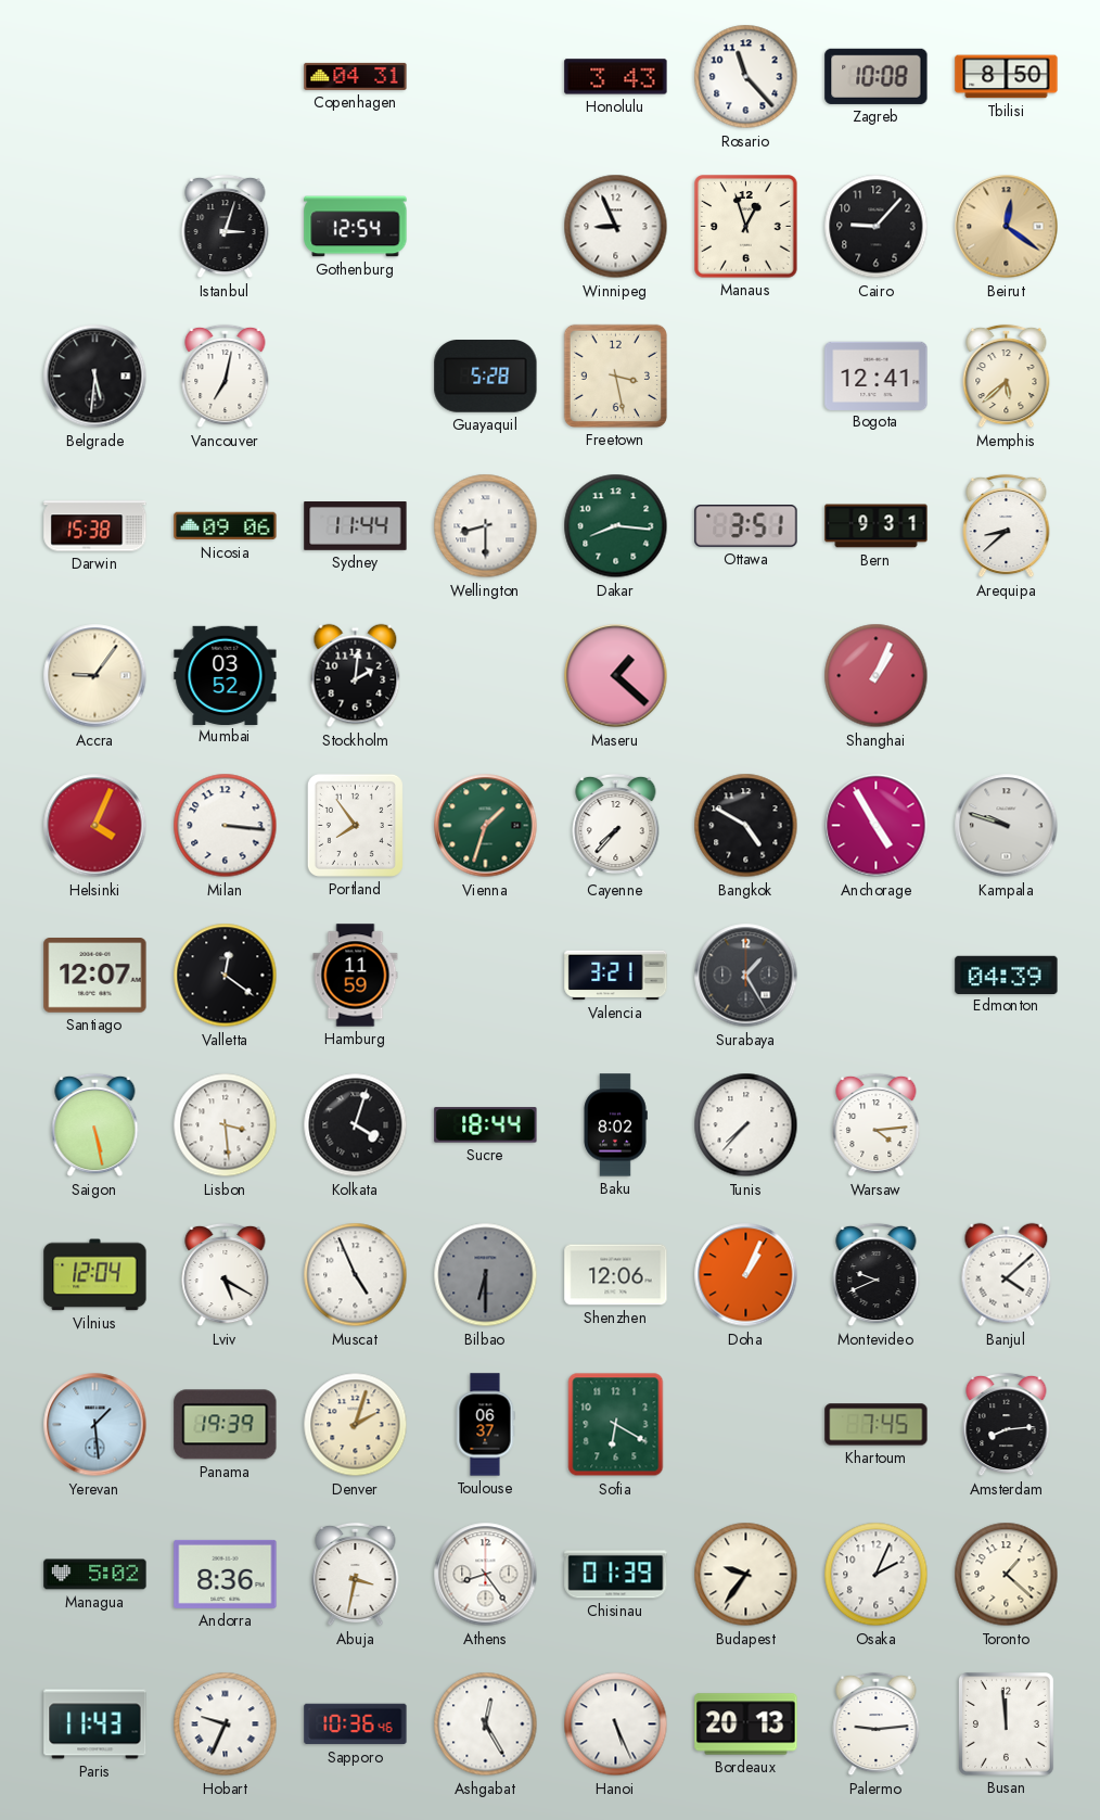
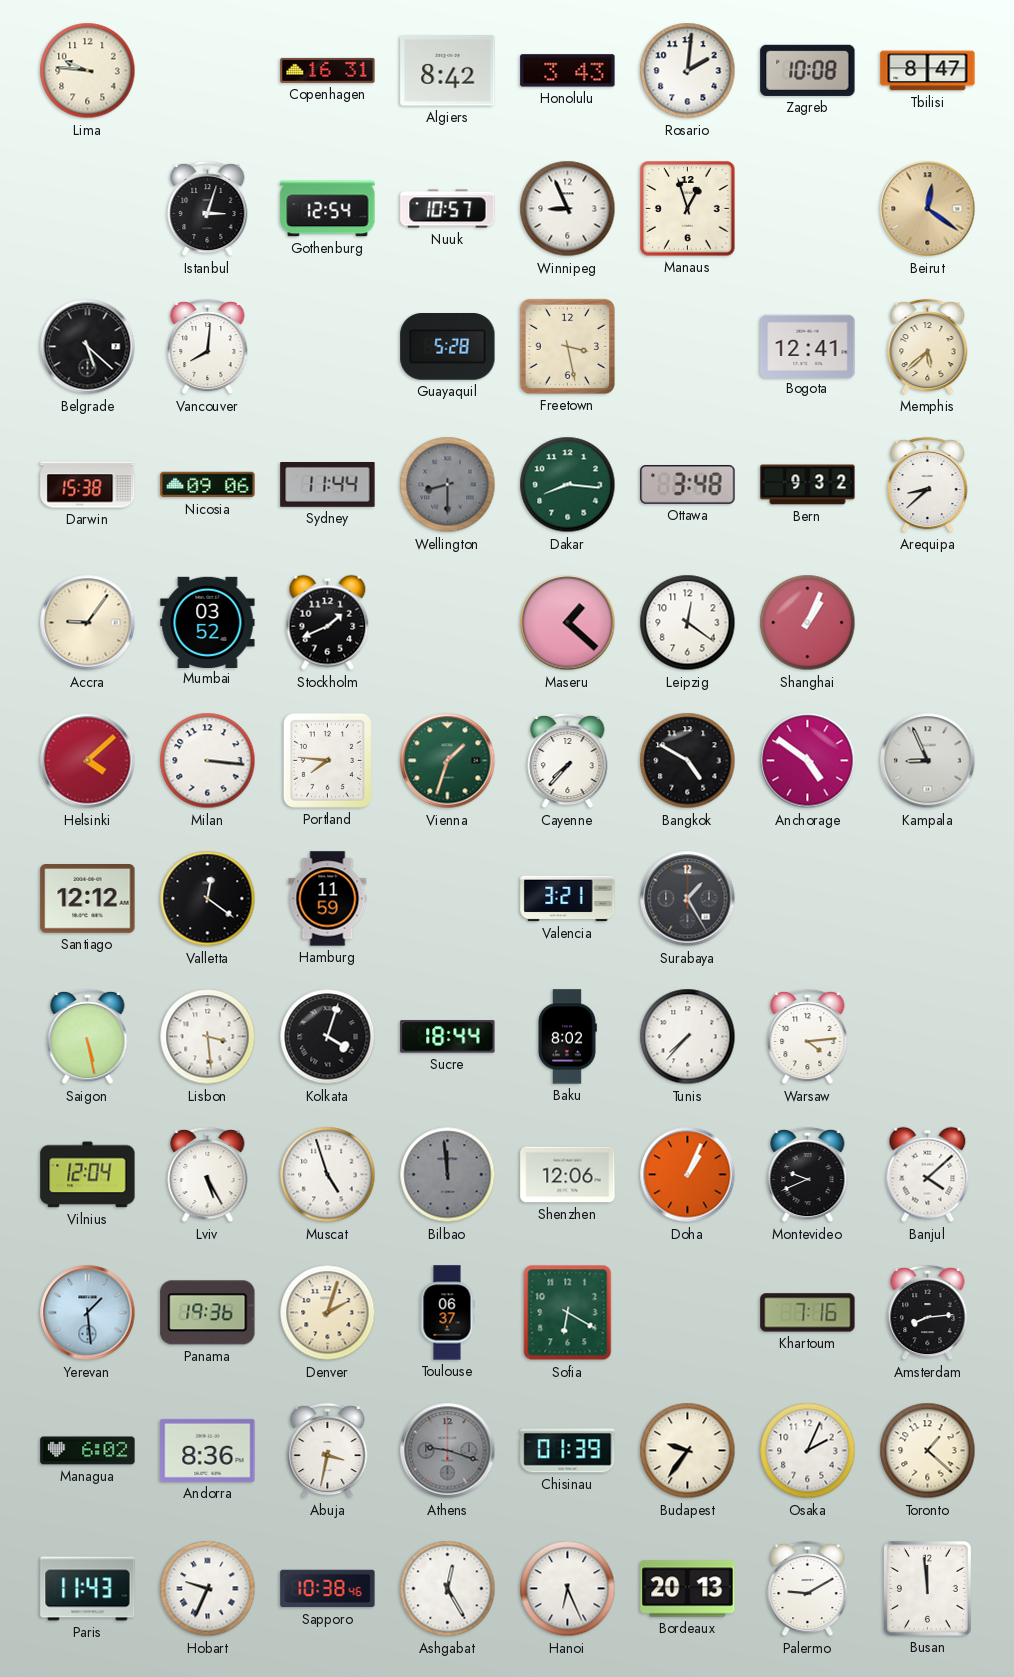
Lima: none -> 9:46
Copenhagen: 04:31 -> 16:31
Algiers: none -> 8:42
Rosario: 11:23 -> 2:01
Tbilisi: 8:50 -> 8:47
Nuuk: none -> 10:57
Cairo: 9:07 -> none
Belgrade: 5:31 -> 5:22
Vancouver: 7:02 -> 8:01
Wellington dial: white -> grey
Ottawa: 3:51 -> 3:48
Bern: 9:31 -> 9:32
Stockholm: 2:01 -> 1:41
Leipzig: none -> 12:21
Helsinki: 4:04 -> 4:08
Portland: 7:54 -> 7:46
Anchorage: 4:55 -> 4:51
Kampala: 9:48 -> 8:56
Santiago: 12:07 -> 12:12
Edmonton: 04:39 -> none
Lviv: 5:20 -> 5:25
Muscat: 4:56 -> 4:57
Bilbao: 6:30 -> 11:59
Panama: 19:39 -> 19:36
Khartoum: 7:45 -> 7:16
Managua: 5:02 -> 6:02
Athens: 8:24 -> 9:18
Athens dial: white -> grey
Sapporo: 10:36 -> 10:38
Hanoi: 5:26 -> 6:26
Palermo: 9:14 -> 9:10
